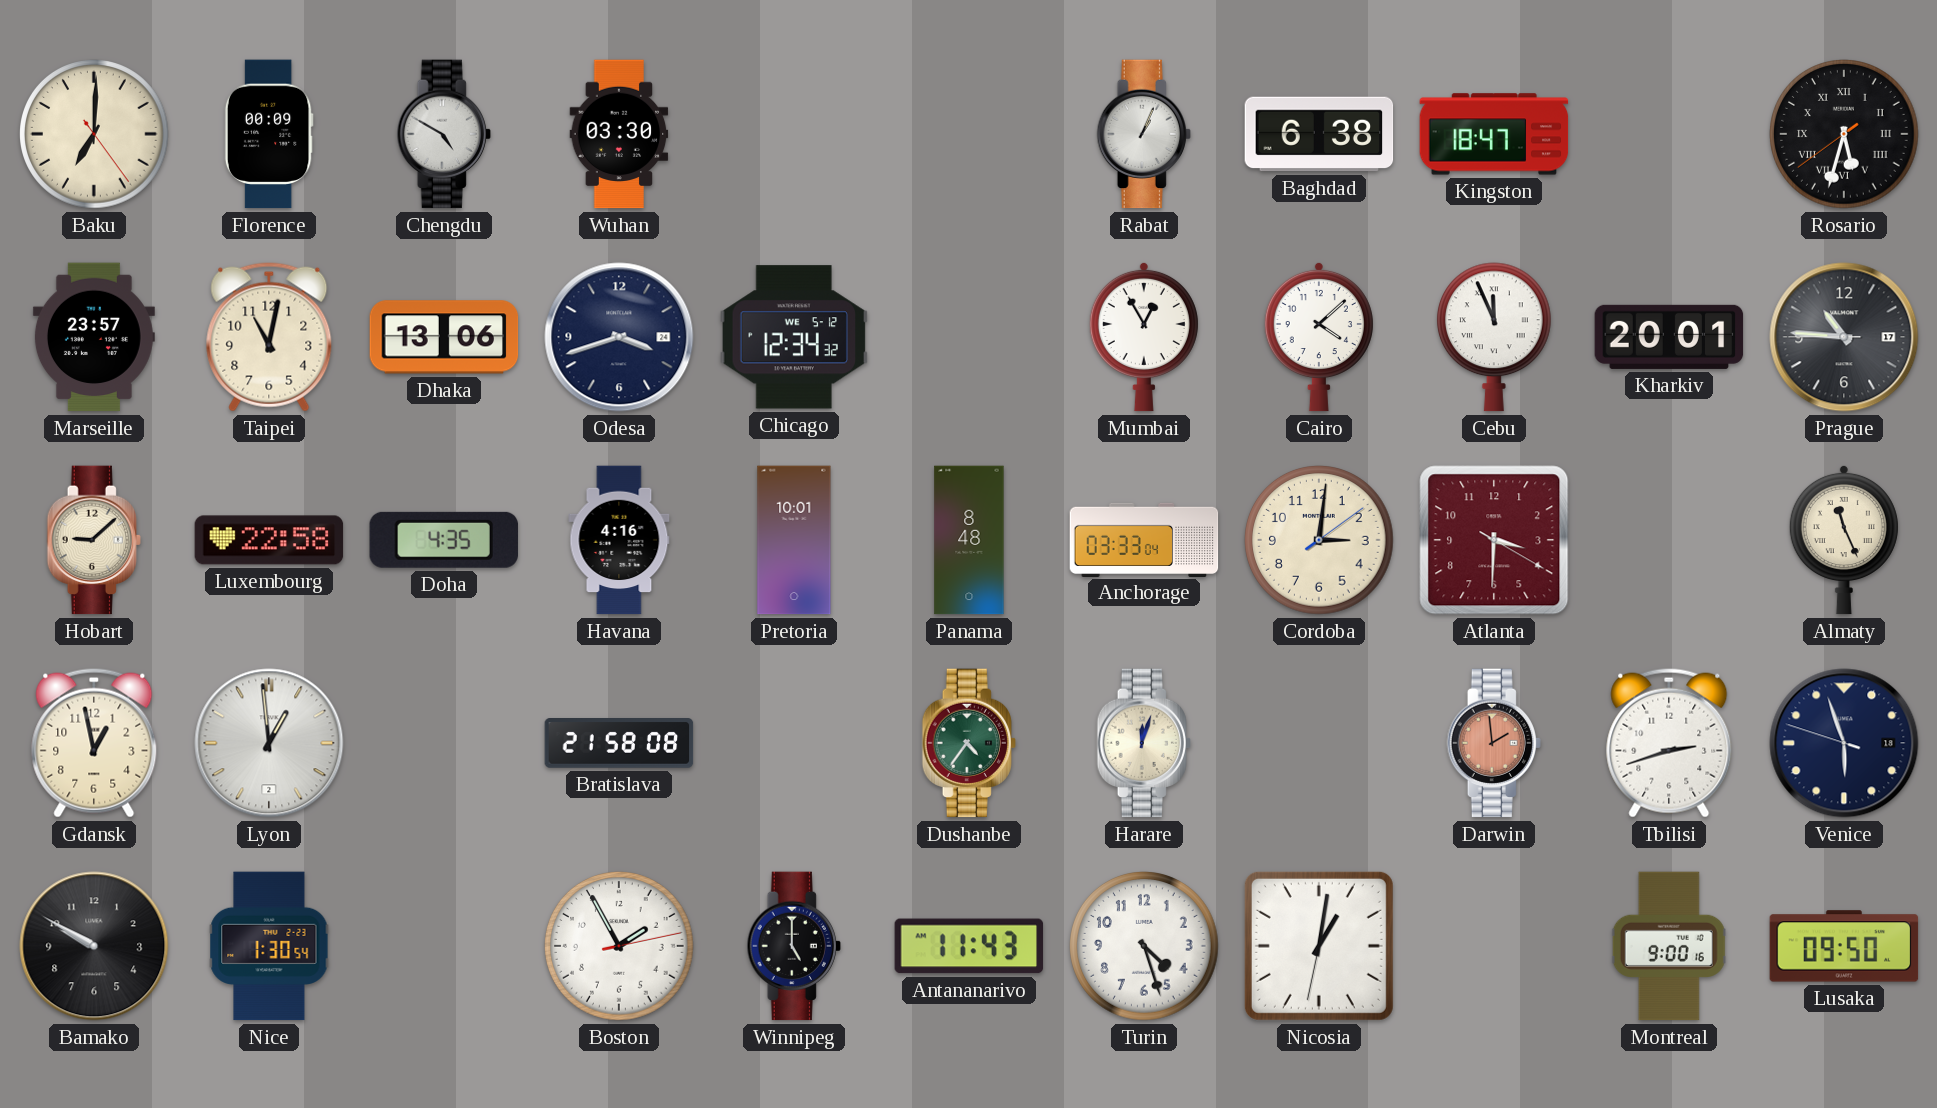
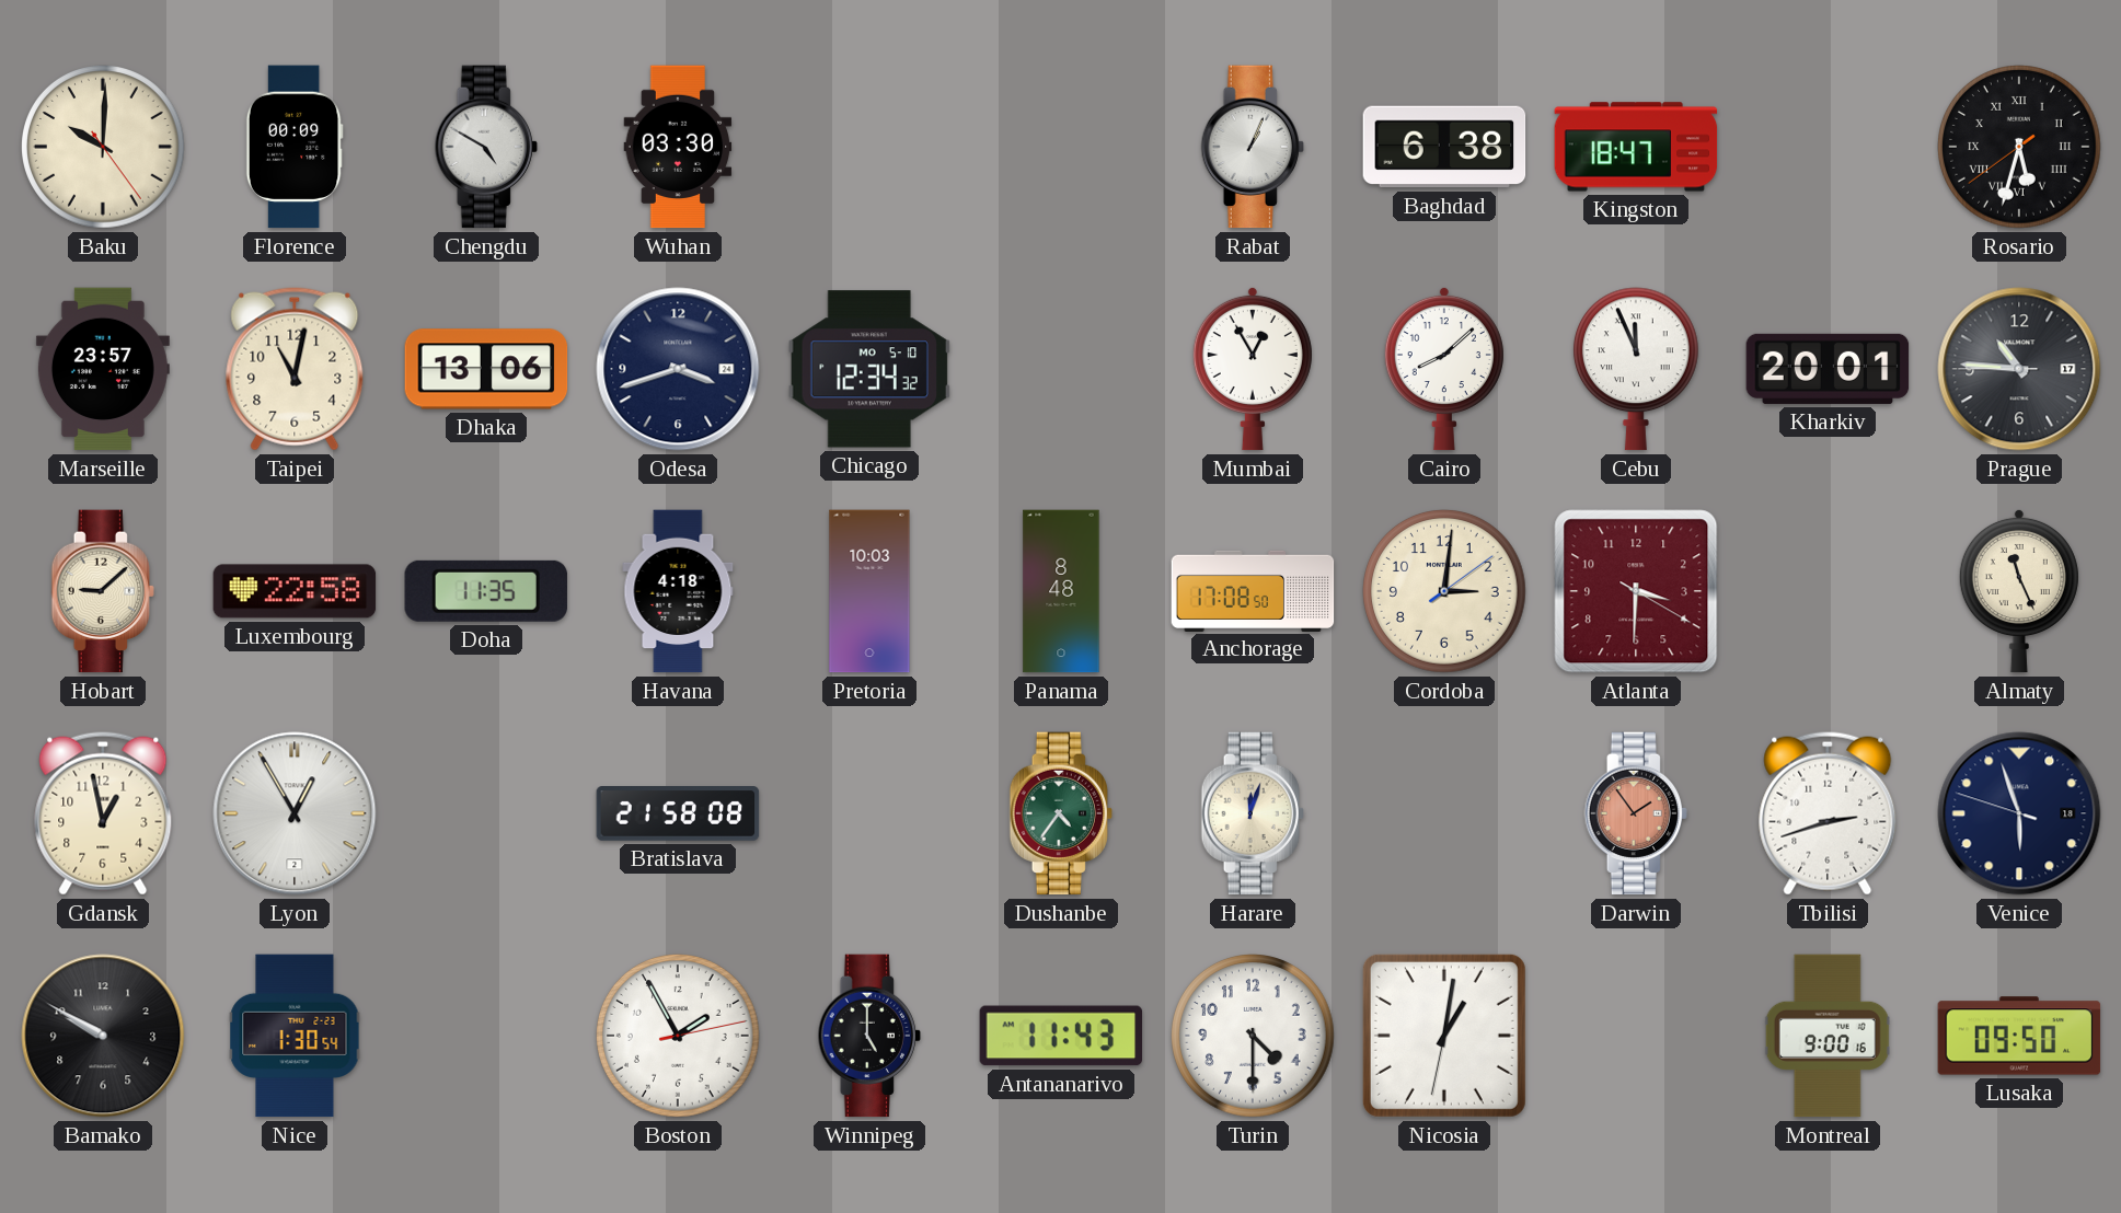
Baku: 7:00 -> 10:00
Chicago date: WE 5-12 -> MO 5-10
Cairo: 4:08 -> 8:08
Doha: 4:35 -> 11:35
Havana: 4:16 -> 4:18
Pretoria: 10:01 -> 10:03
Anchorage: 03:33 -> 17:08
Lyon: 12:59 -> 12:55
Darwin: 1:59 -> 1:54
Turin: 4:27 -> 4:30
